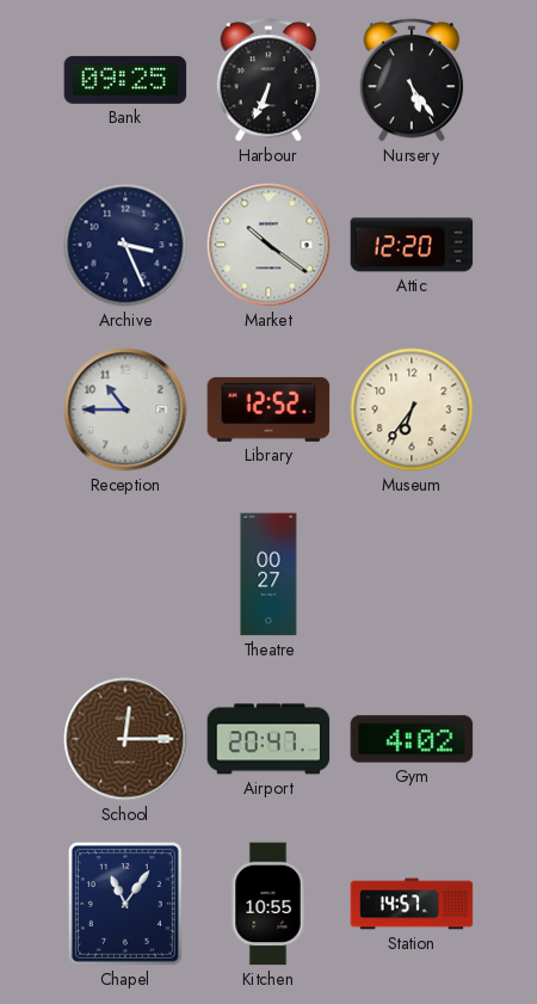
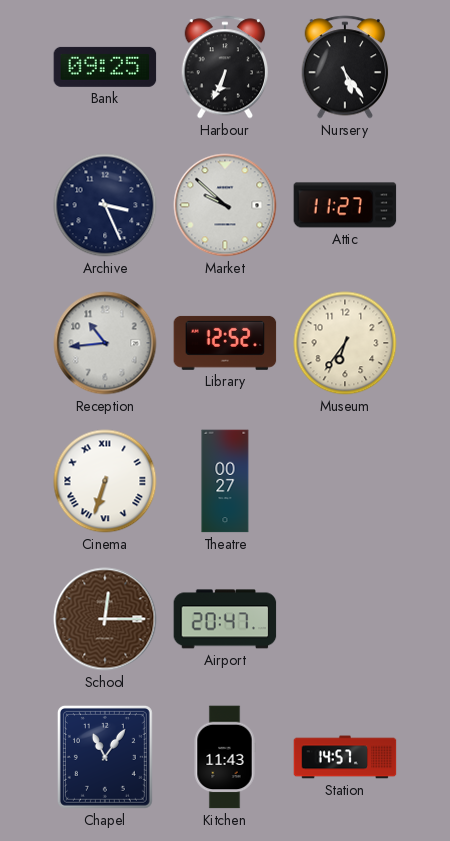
Market: 10:21 -> 9:52
Attic: 12:20 -> 11:27
Reception: 10:45 -> 10:44
Cinema: none -> 6:33
Gym: 4:02 -> none
Kitchen: 10:55 -> 11:43
